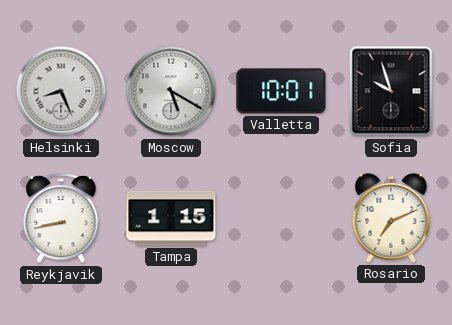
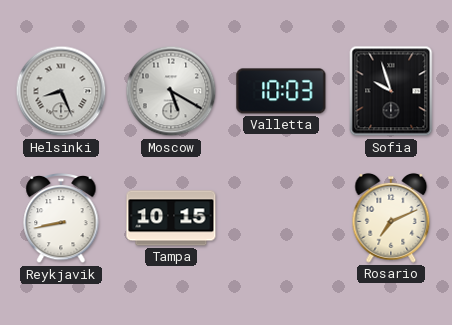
Valletta: 10:01 -> 10:03
Tampa: 1:15 -> 10:15
